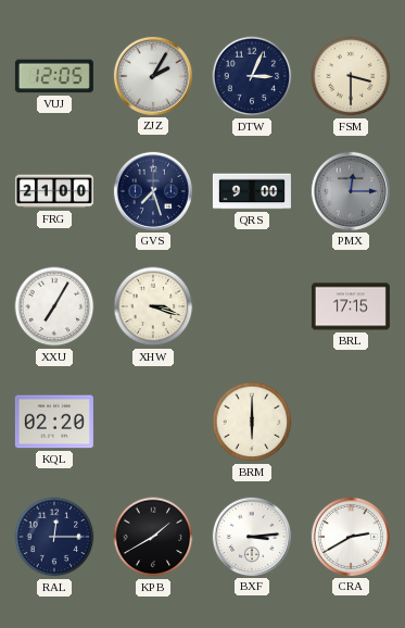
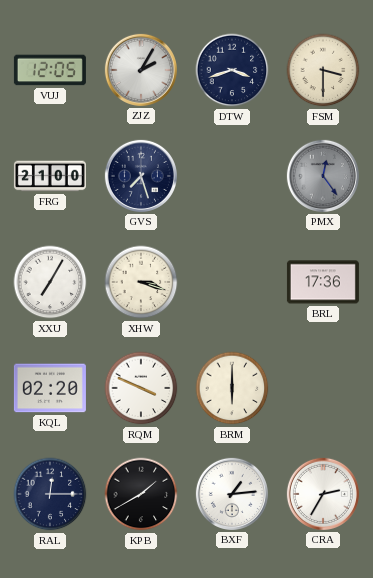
DTW: 3:04 -> 3:42
QRS: 9:00 -> none
PMX: 12:15 -> 12:24
BRL: 17:15 -> 17:36
RQM: none -> 3:49
BXF: 3:14 -> 1:14
CRA: 2:40 -> 2:35
